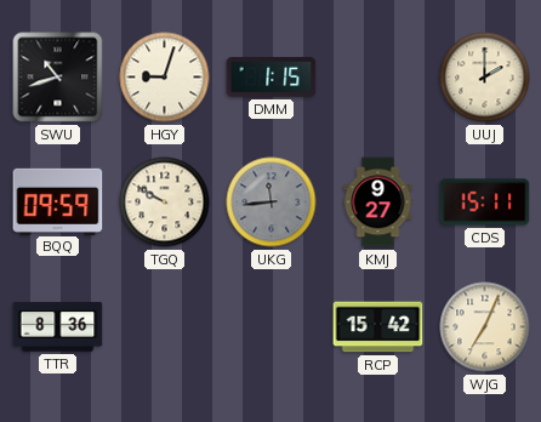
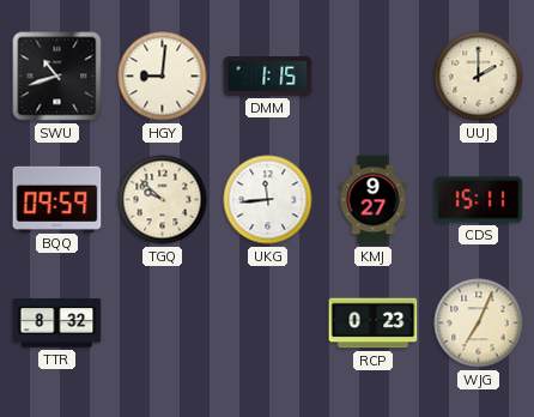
HGY: 9:03 -> 9:01
TGQ: 9:50 -> 9:52
UKG dial: grey -> white
TTR: 8:36 -> 8:32
RCP: 15:42 -> 0:23
